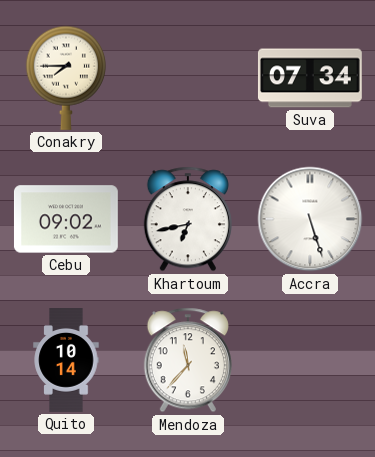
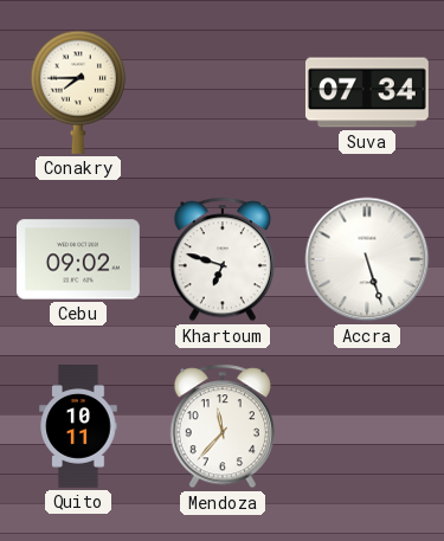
Khartoum: 6:43 -> 6:48
Quito: 10:14 -> 10:11
